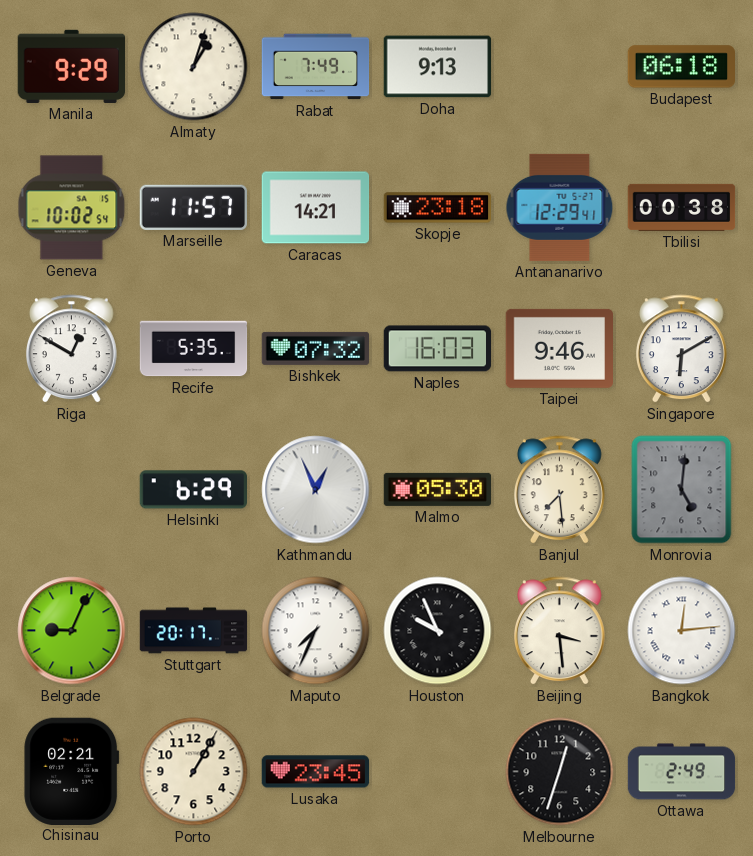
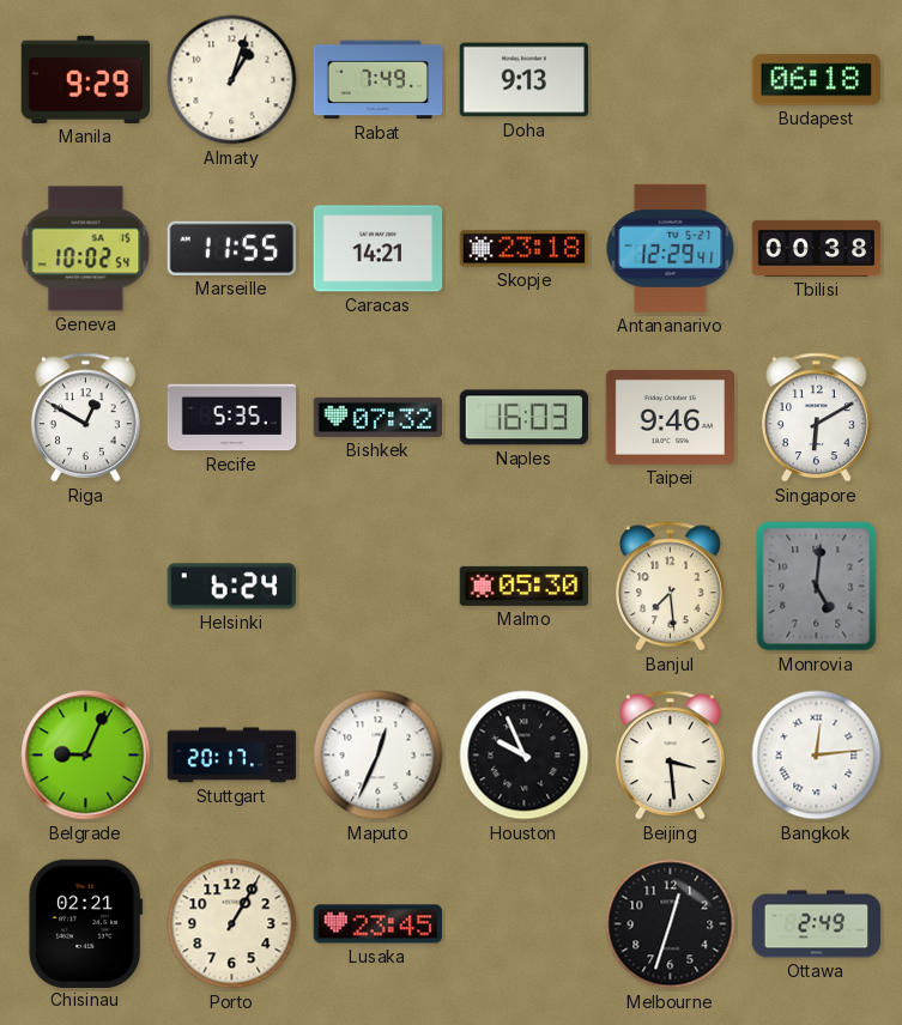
Marseille: 11:57 -> 11:55
Helsinki: 6:29 -> 6:24
Kathmandu: 12:56 -> none
Maputo: 7:34 -> 12:34
